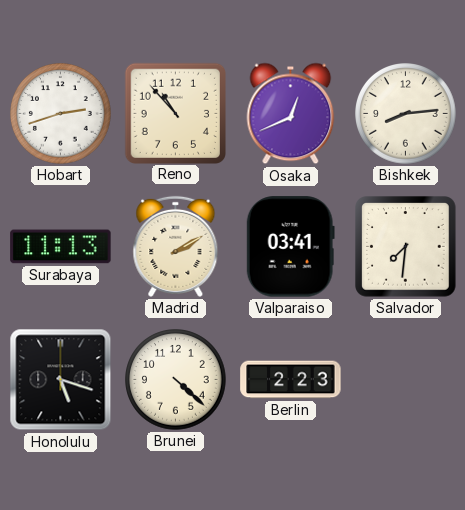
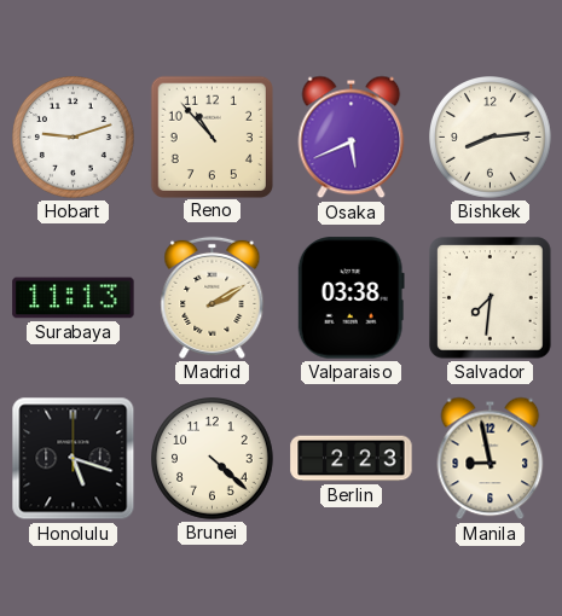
Hobart: 2:42 -> 9:12
Osaka: 12:41 -> 5:41
Valparaiso: 03:41 -> 03:38
Manila: none -> 8:58
